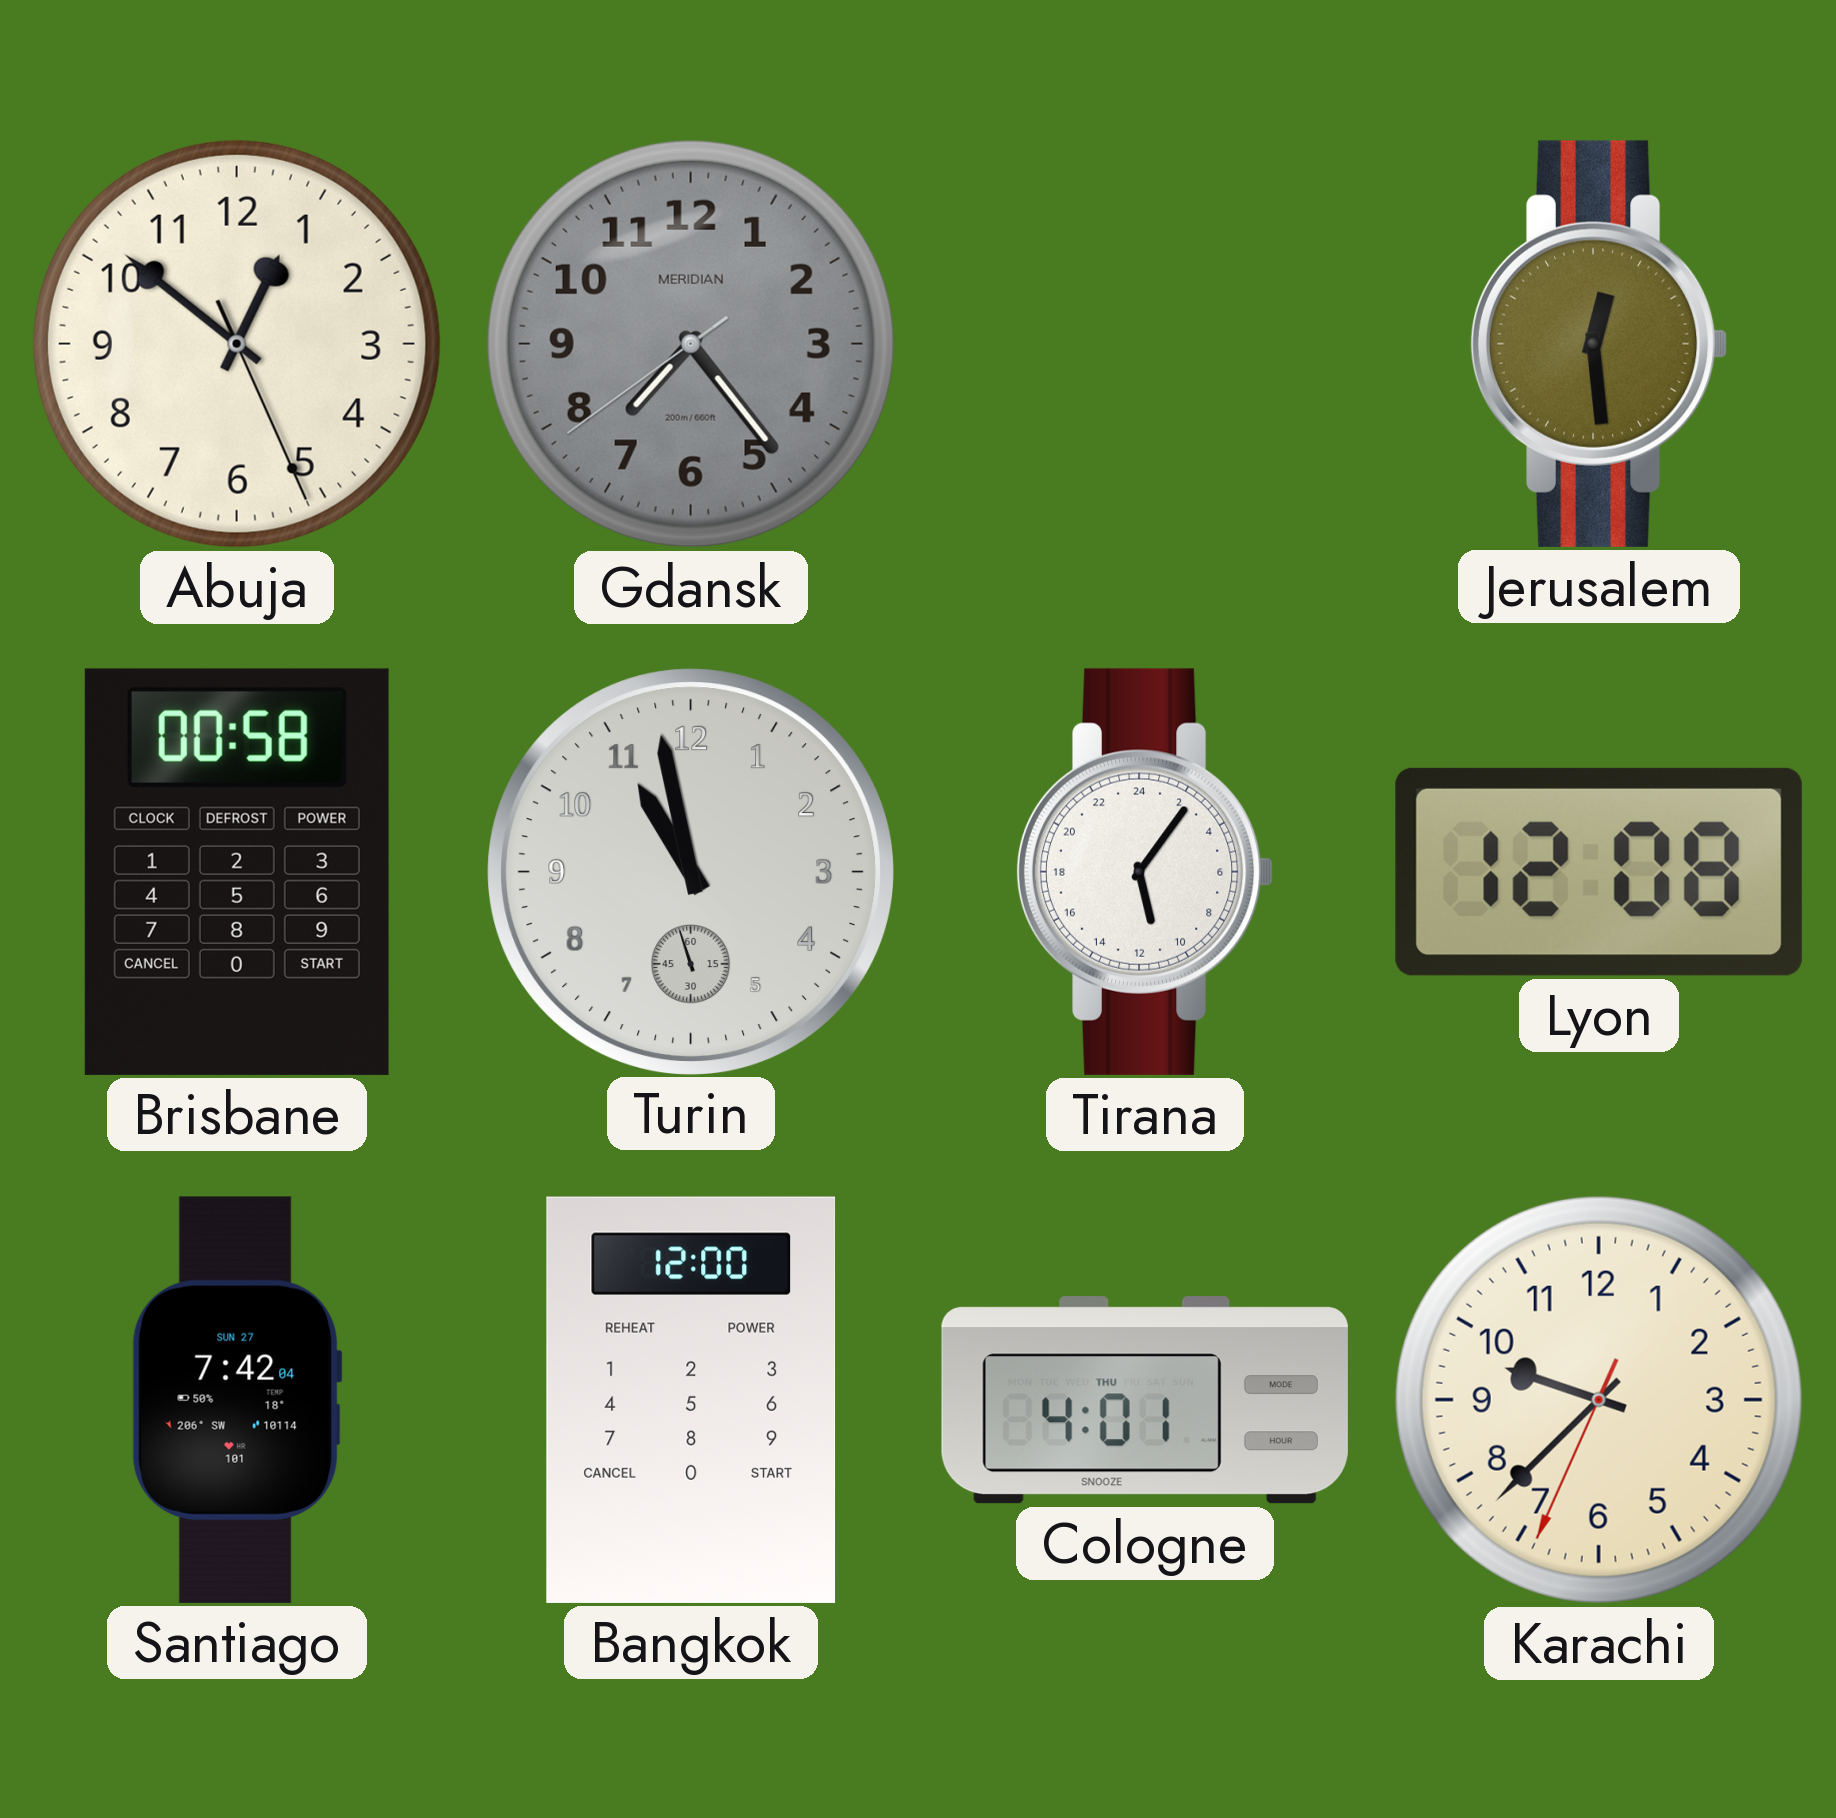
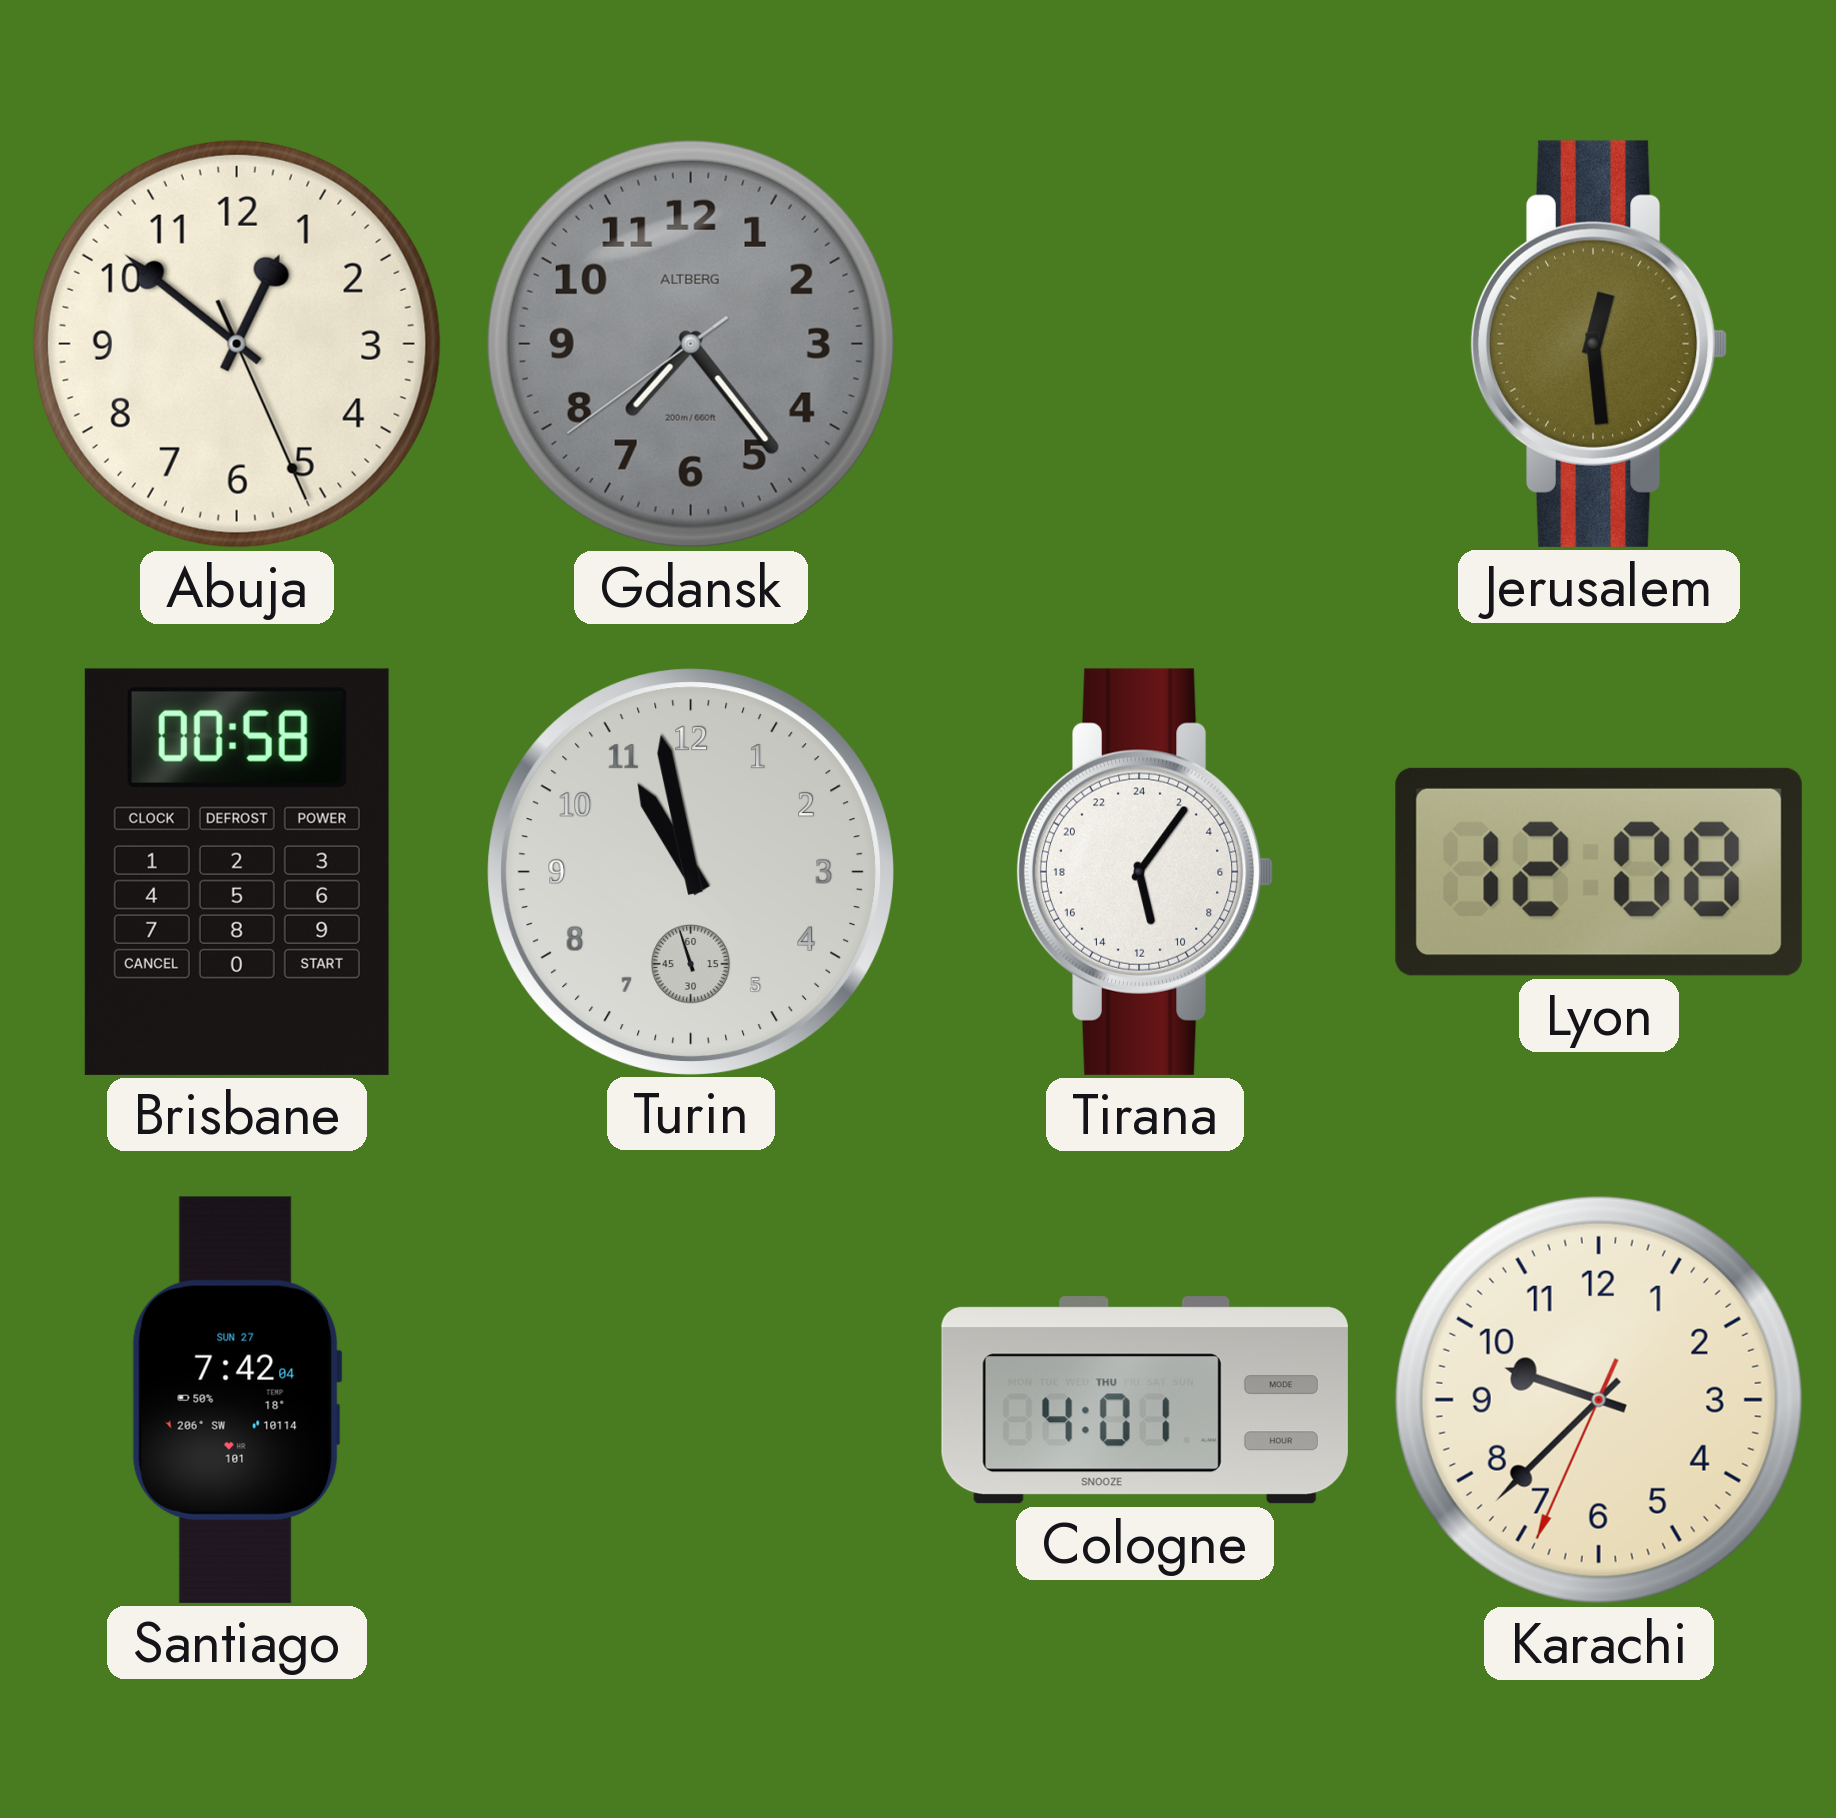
Gdansk brand: MERIDIAN -> ALTBERG
Bangkok: 12:00 -> none
